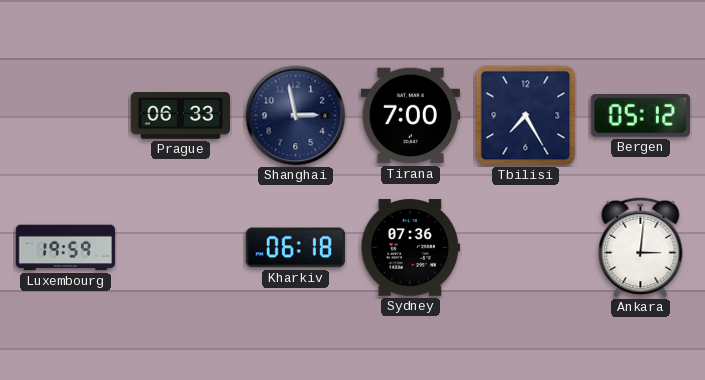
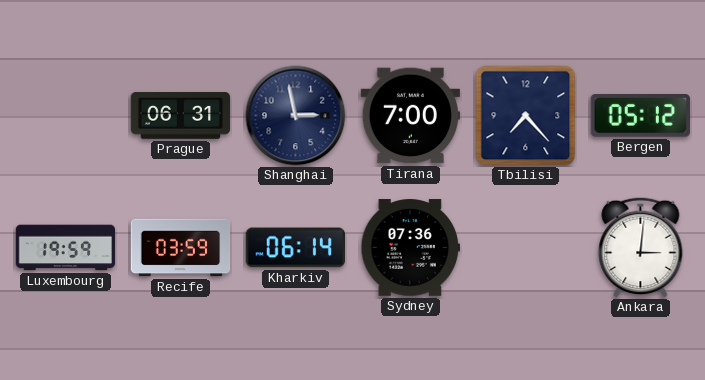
Prague: 06:33 -> 06:31
Tbilisi: 7:25 -> 7:23
Recife: none -> 03:59
Kharkiv: 06:18 -> 06:14
